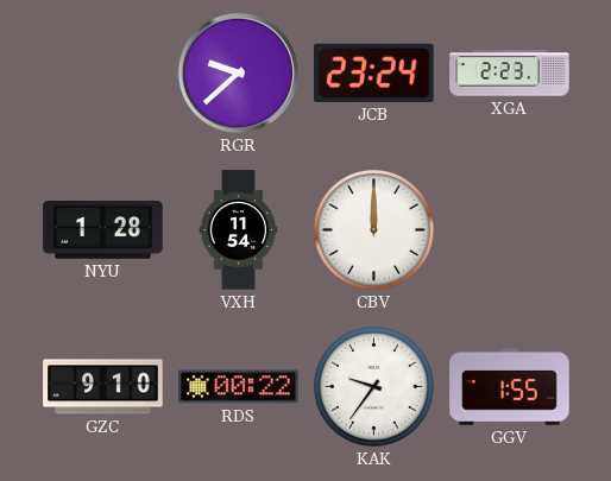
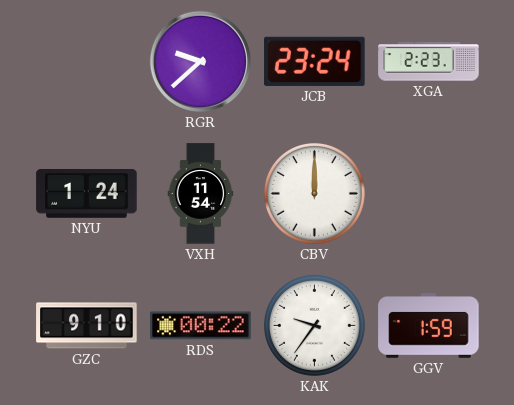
NYU: 1:28 -> 1:24
GGV: 1:55 -> 1:59
